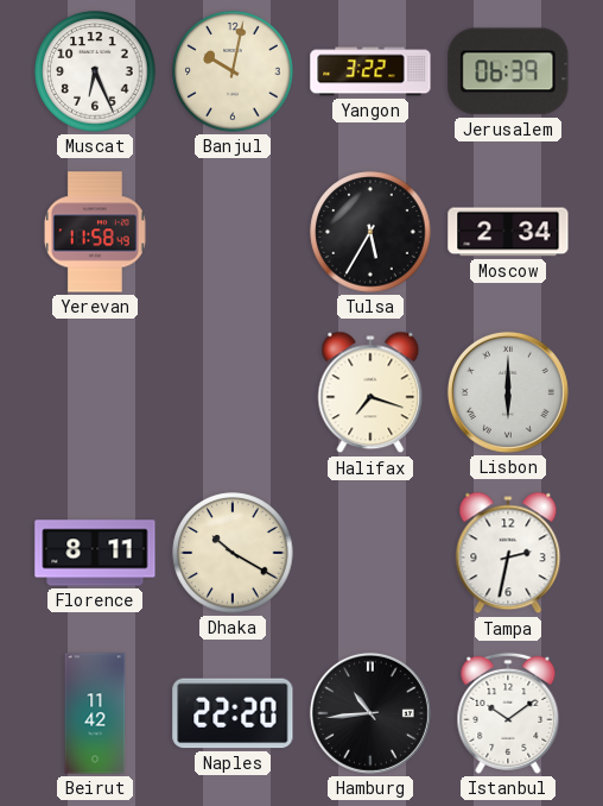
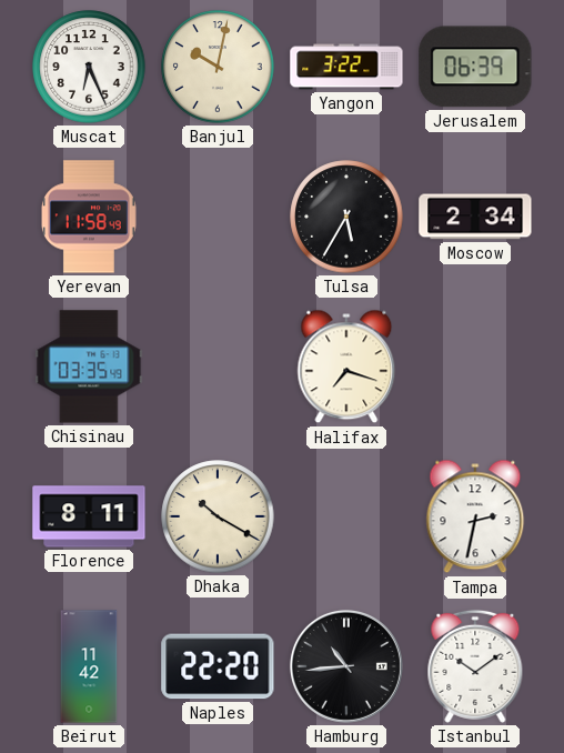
Chisinau: none -> 03:35
Lisbon: 6:00 -> none
